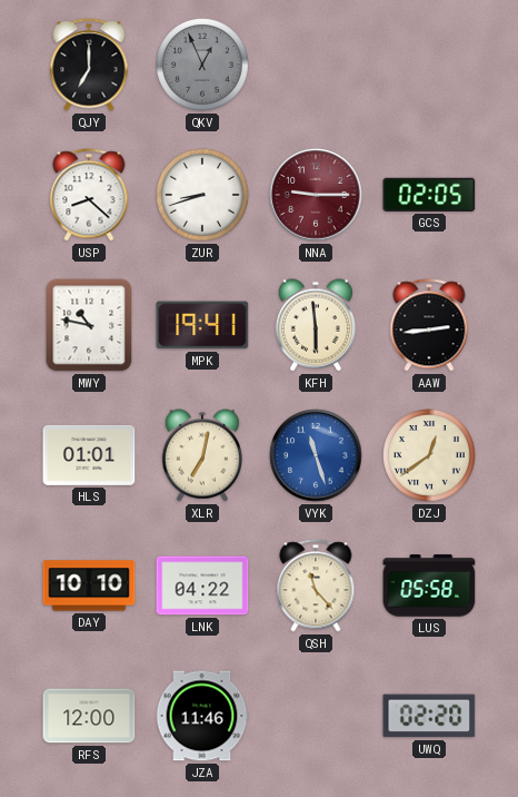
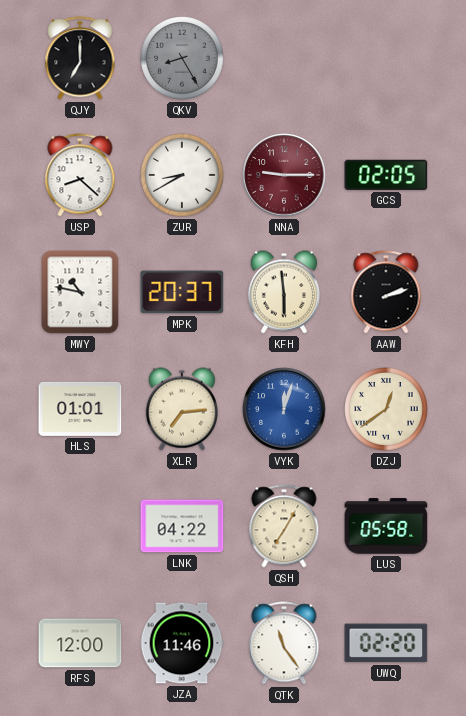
QKV: 12:56 -> 8:25
ZUR: 8:42 -> 8:40
MPK: 19:41 -> 20:37
AAW: 2:44 -> 2:12
XLR: 7:02 -> 7:14
VYK: 11:27 -> 12:03
DAY: 10:10 -> none
QSH: 11:23 -> 7:05
QTK: none -> 11:24
